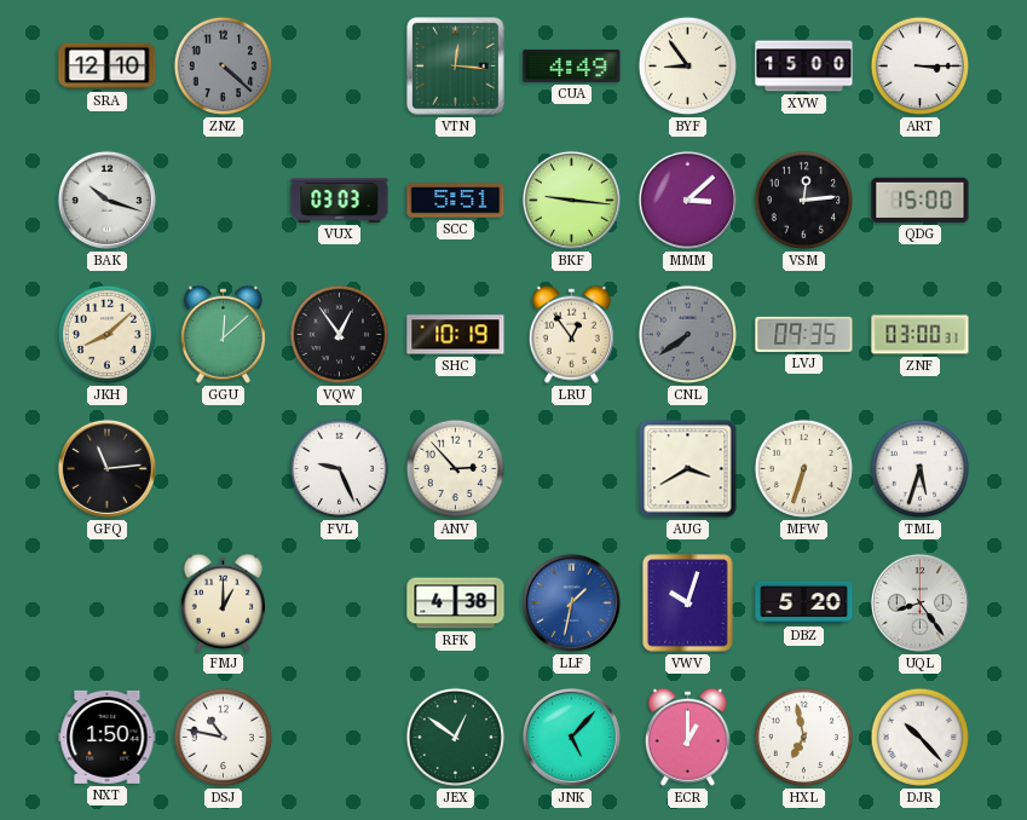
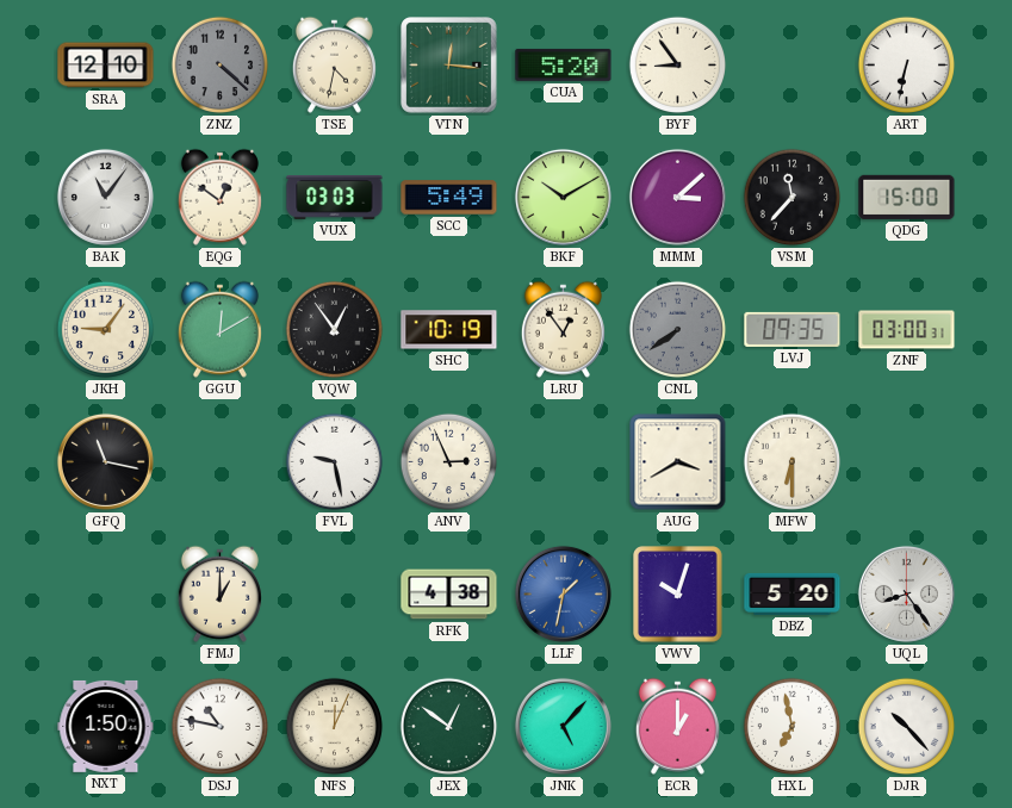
TSE: none -> 4:32
CUA: 4:49 -> 5:20
XVW: 15:00 -> none
ART: 3:15 -> 6:32
BAK: 10:18 -> 11:06
EQG: none -> 12:51
SCC: 5:51 -> 5:49
BKF: 9:16 -> 10:10
VSM: 12:14 -> 11:37
JKH: 8:08 -> 9:06
GGU: 12:08 -> 12:10
GFQ: 11:14 -> 11:17
FVL: 9:26 -> 9:28
ANV: 2:53 -> 2:56
MFW: 6:33 -> 6:30
TML: 5:33 -> none
NFS: none -> 12:04
